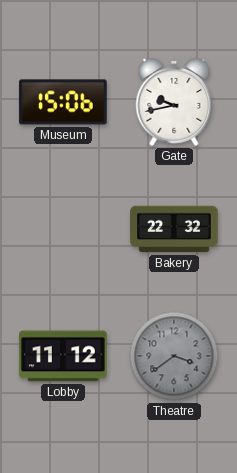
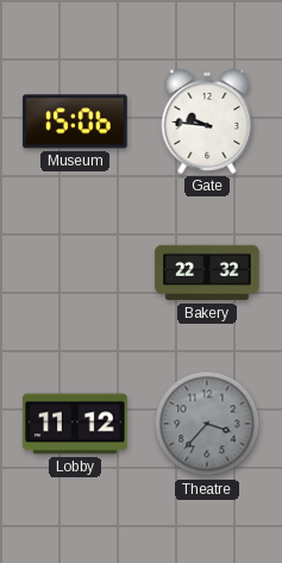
Gate: 9:43 -> 9:46
Theatre: 3:39 -> 3:37
